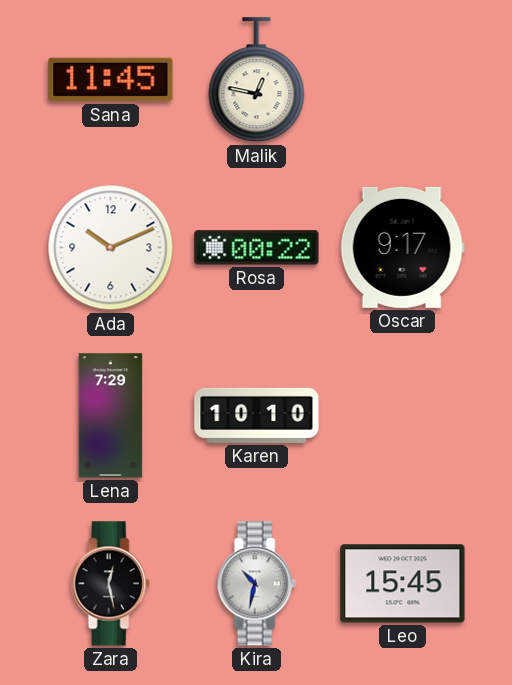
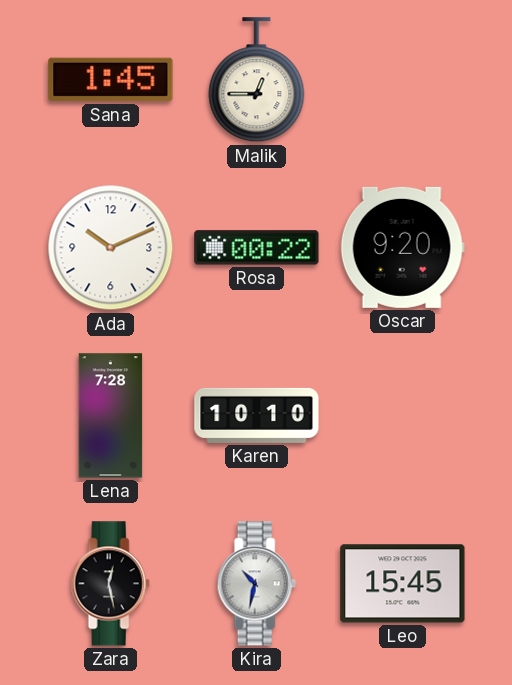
Sana: 11:45 -> 1:45
Malik: 12:47 -> 12:45
Oscar: 9:17 -> 9:20
Lena: 7:29 -> 7:28
